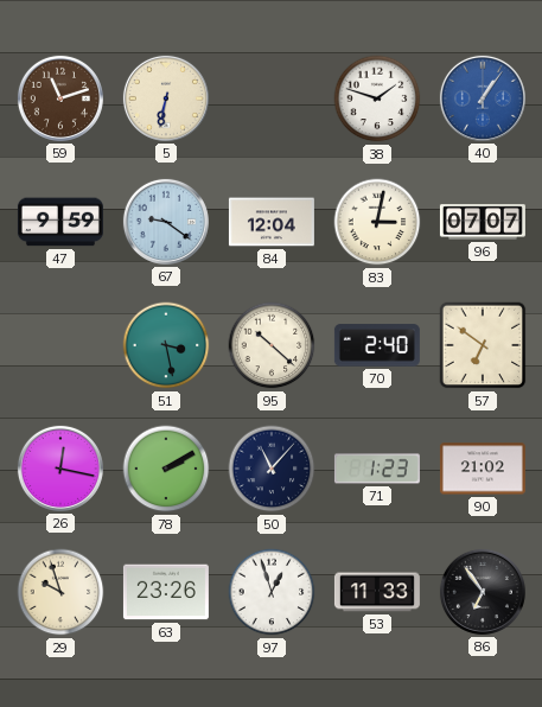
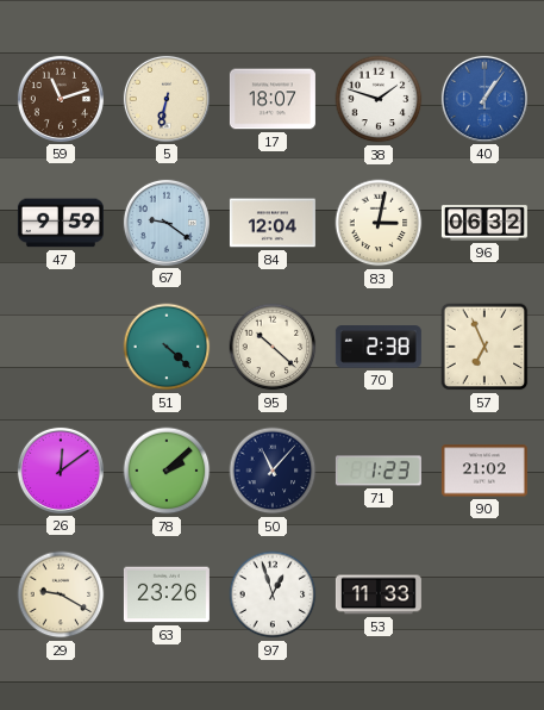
17: none -> 18:07
96: 07:07 -> 06:32
51: 3:28 -> 4:22
70: 2:40 -> 2:38
57: 6:51 -> 6:56
26: 12:17 -> 12:09
78: 2:10 -> 2:08
29: 9:57 -> 9:20
86: 6:54 -> none
